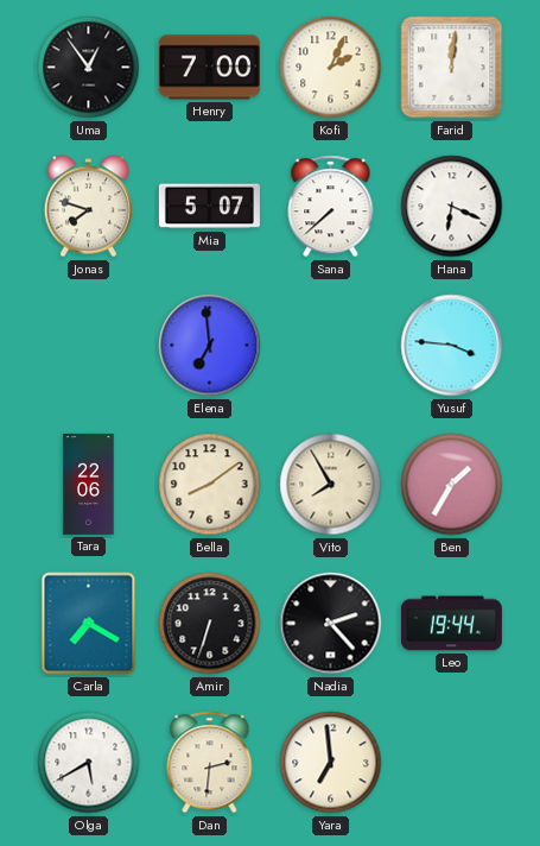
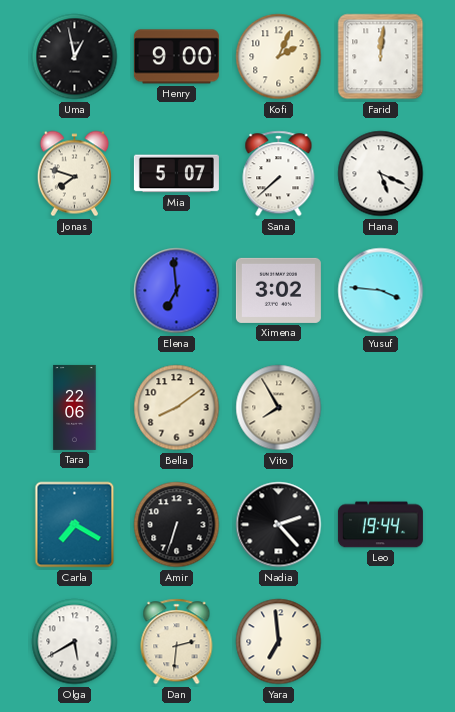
Uma: 12:54 -> 12:58
Henry: 7:00 -> 9:00
Hana: 6:19 -> 5:19
Ximena: none -> 3:02
Ben: 1:35 -> none
